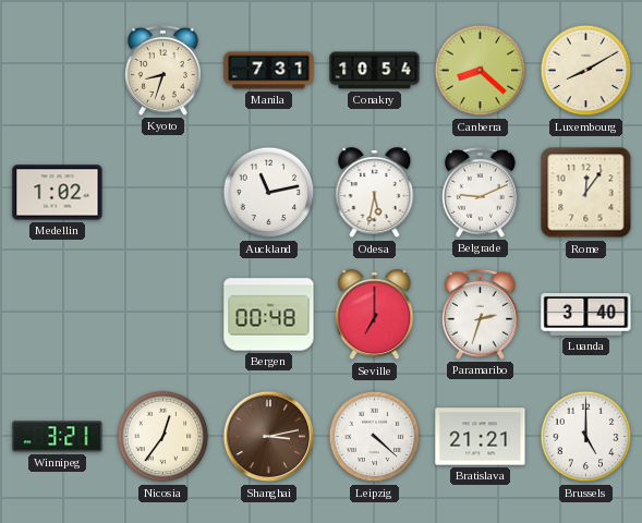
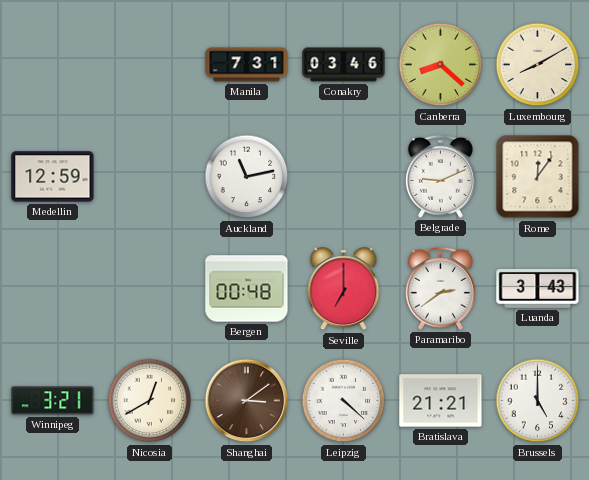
Kyoto: 8:33 -> none
Conakry: 10:54 -> 03:46
Medellin: 1:02 -> 12:59
Odesa: 5:32 -> none
Paramaribo: 2:33 -> 2:39
Luanda: 3:40 -> 3:43
Nicosia: 12:36 -> 12:40
Shanghai: 3:13 -> 3:09
